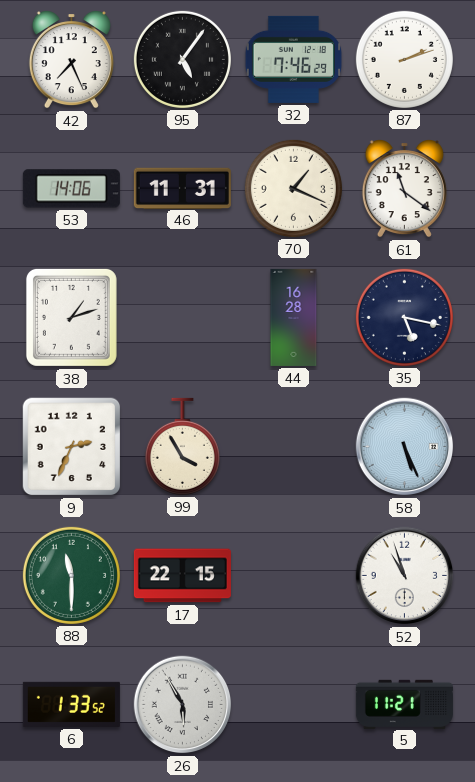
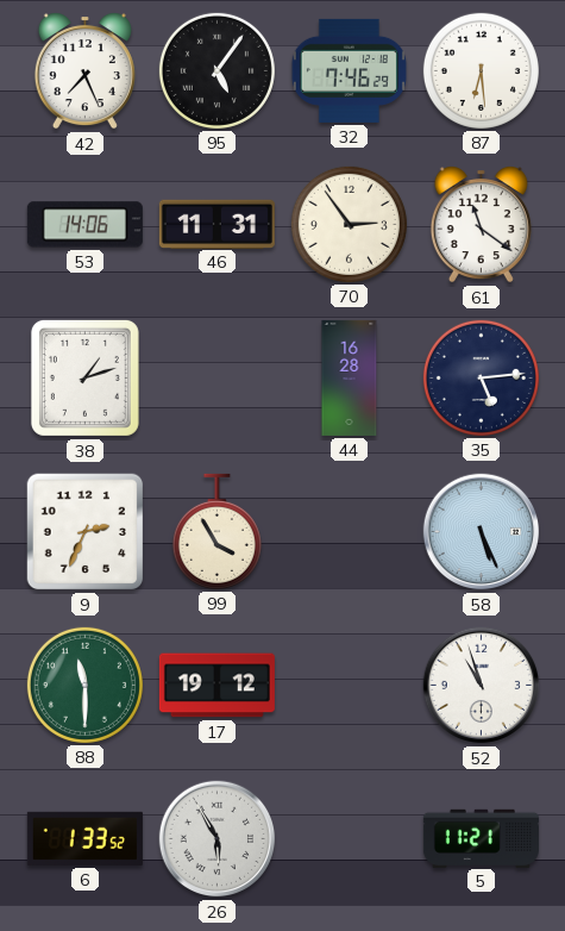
87: 2:12 -> 6:29
70: 1:19 -> 2:54
35: 5:17 -> 5:14
17: 22:15 -> 19:12
